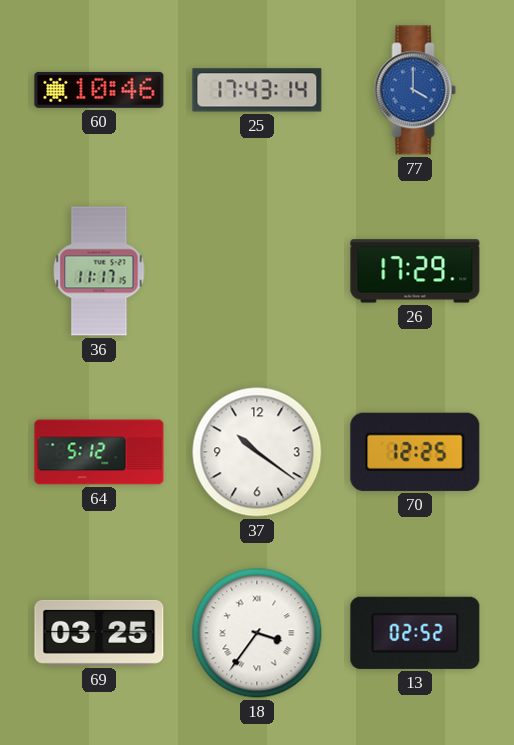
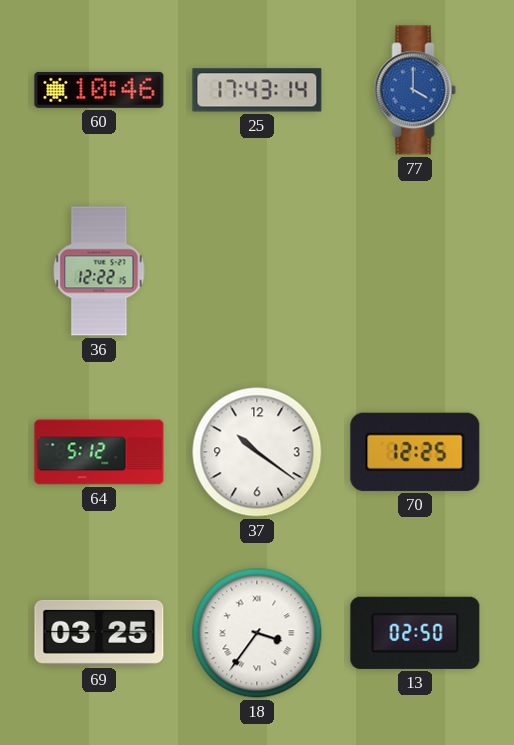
36: 11:17 -> 12:22
26: 17:29 -> none
13: 02:52 -> 02:50
